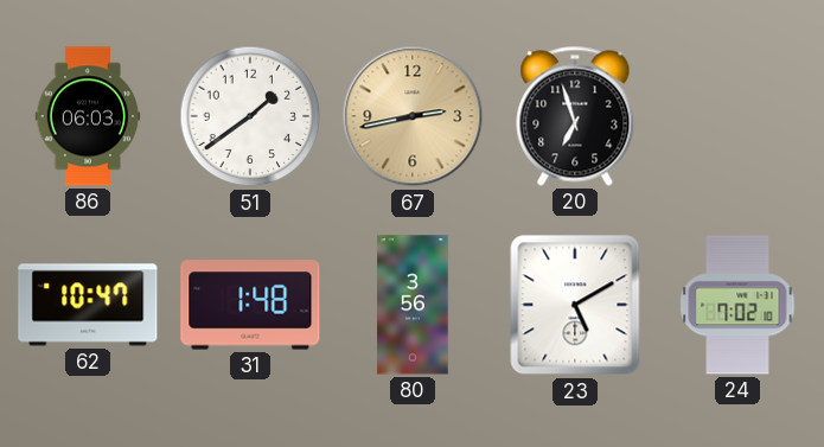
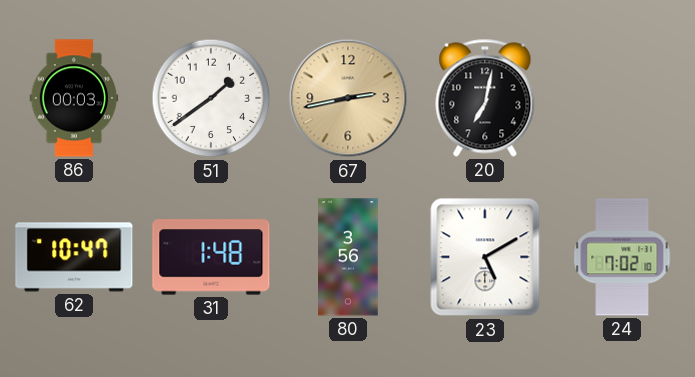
86: 06:03 -> 00:03
20: 6:57 -> 7:02
